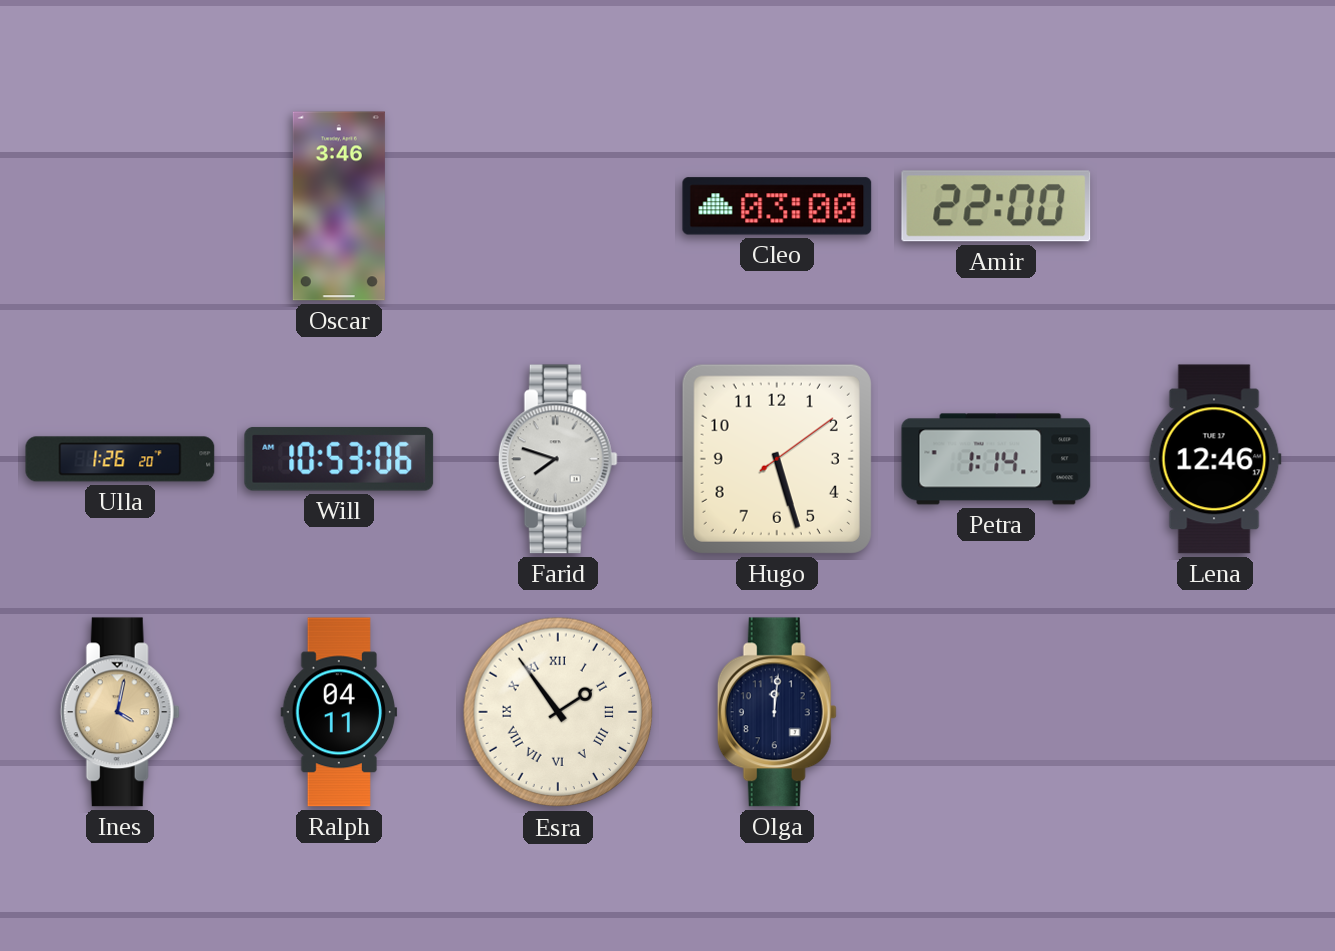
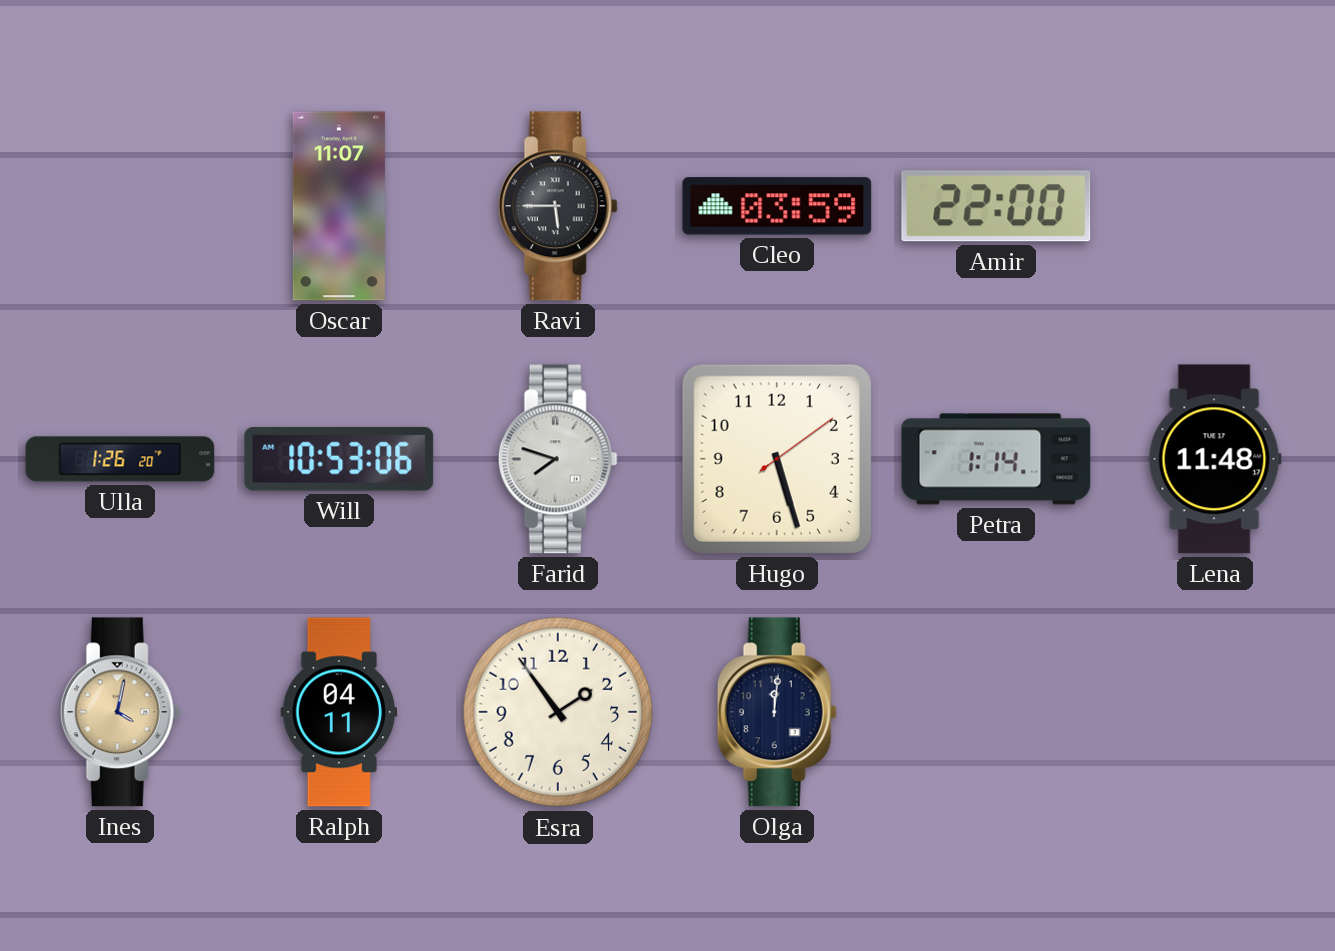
Oscar: 3:46 -> 11:07
Ravi: none -> 5:45
Cleo: 03:00 -> 03:59
Lena: 12:46 -> 11:48
Esra numerals: Roman -> Arabic
